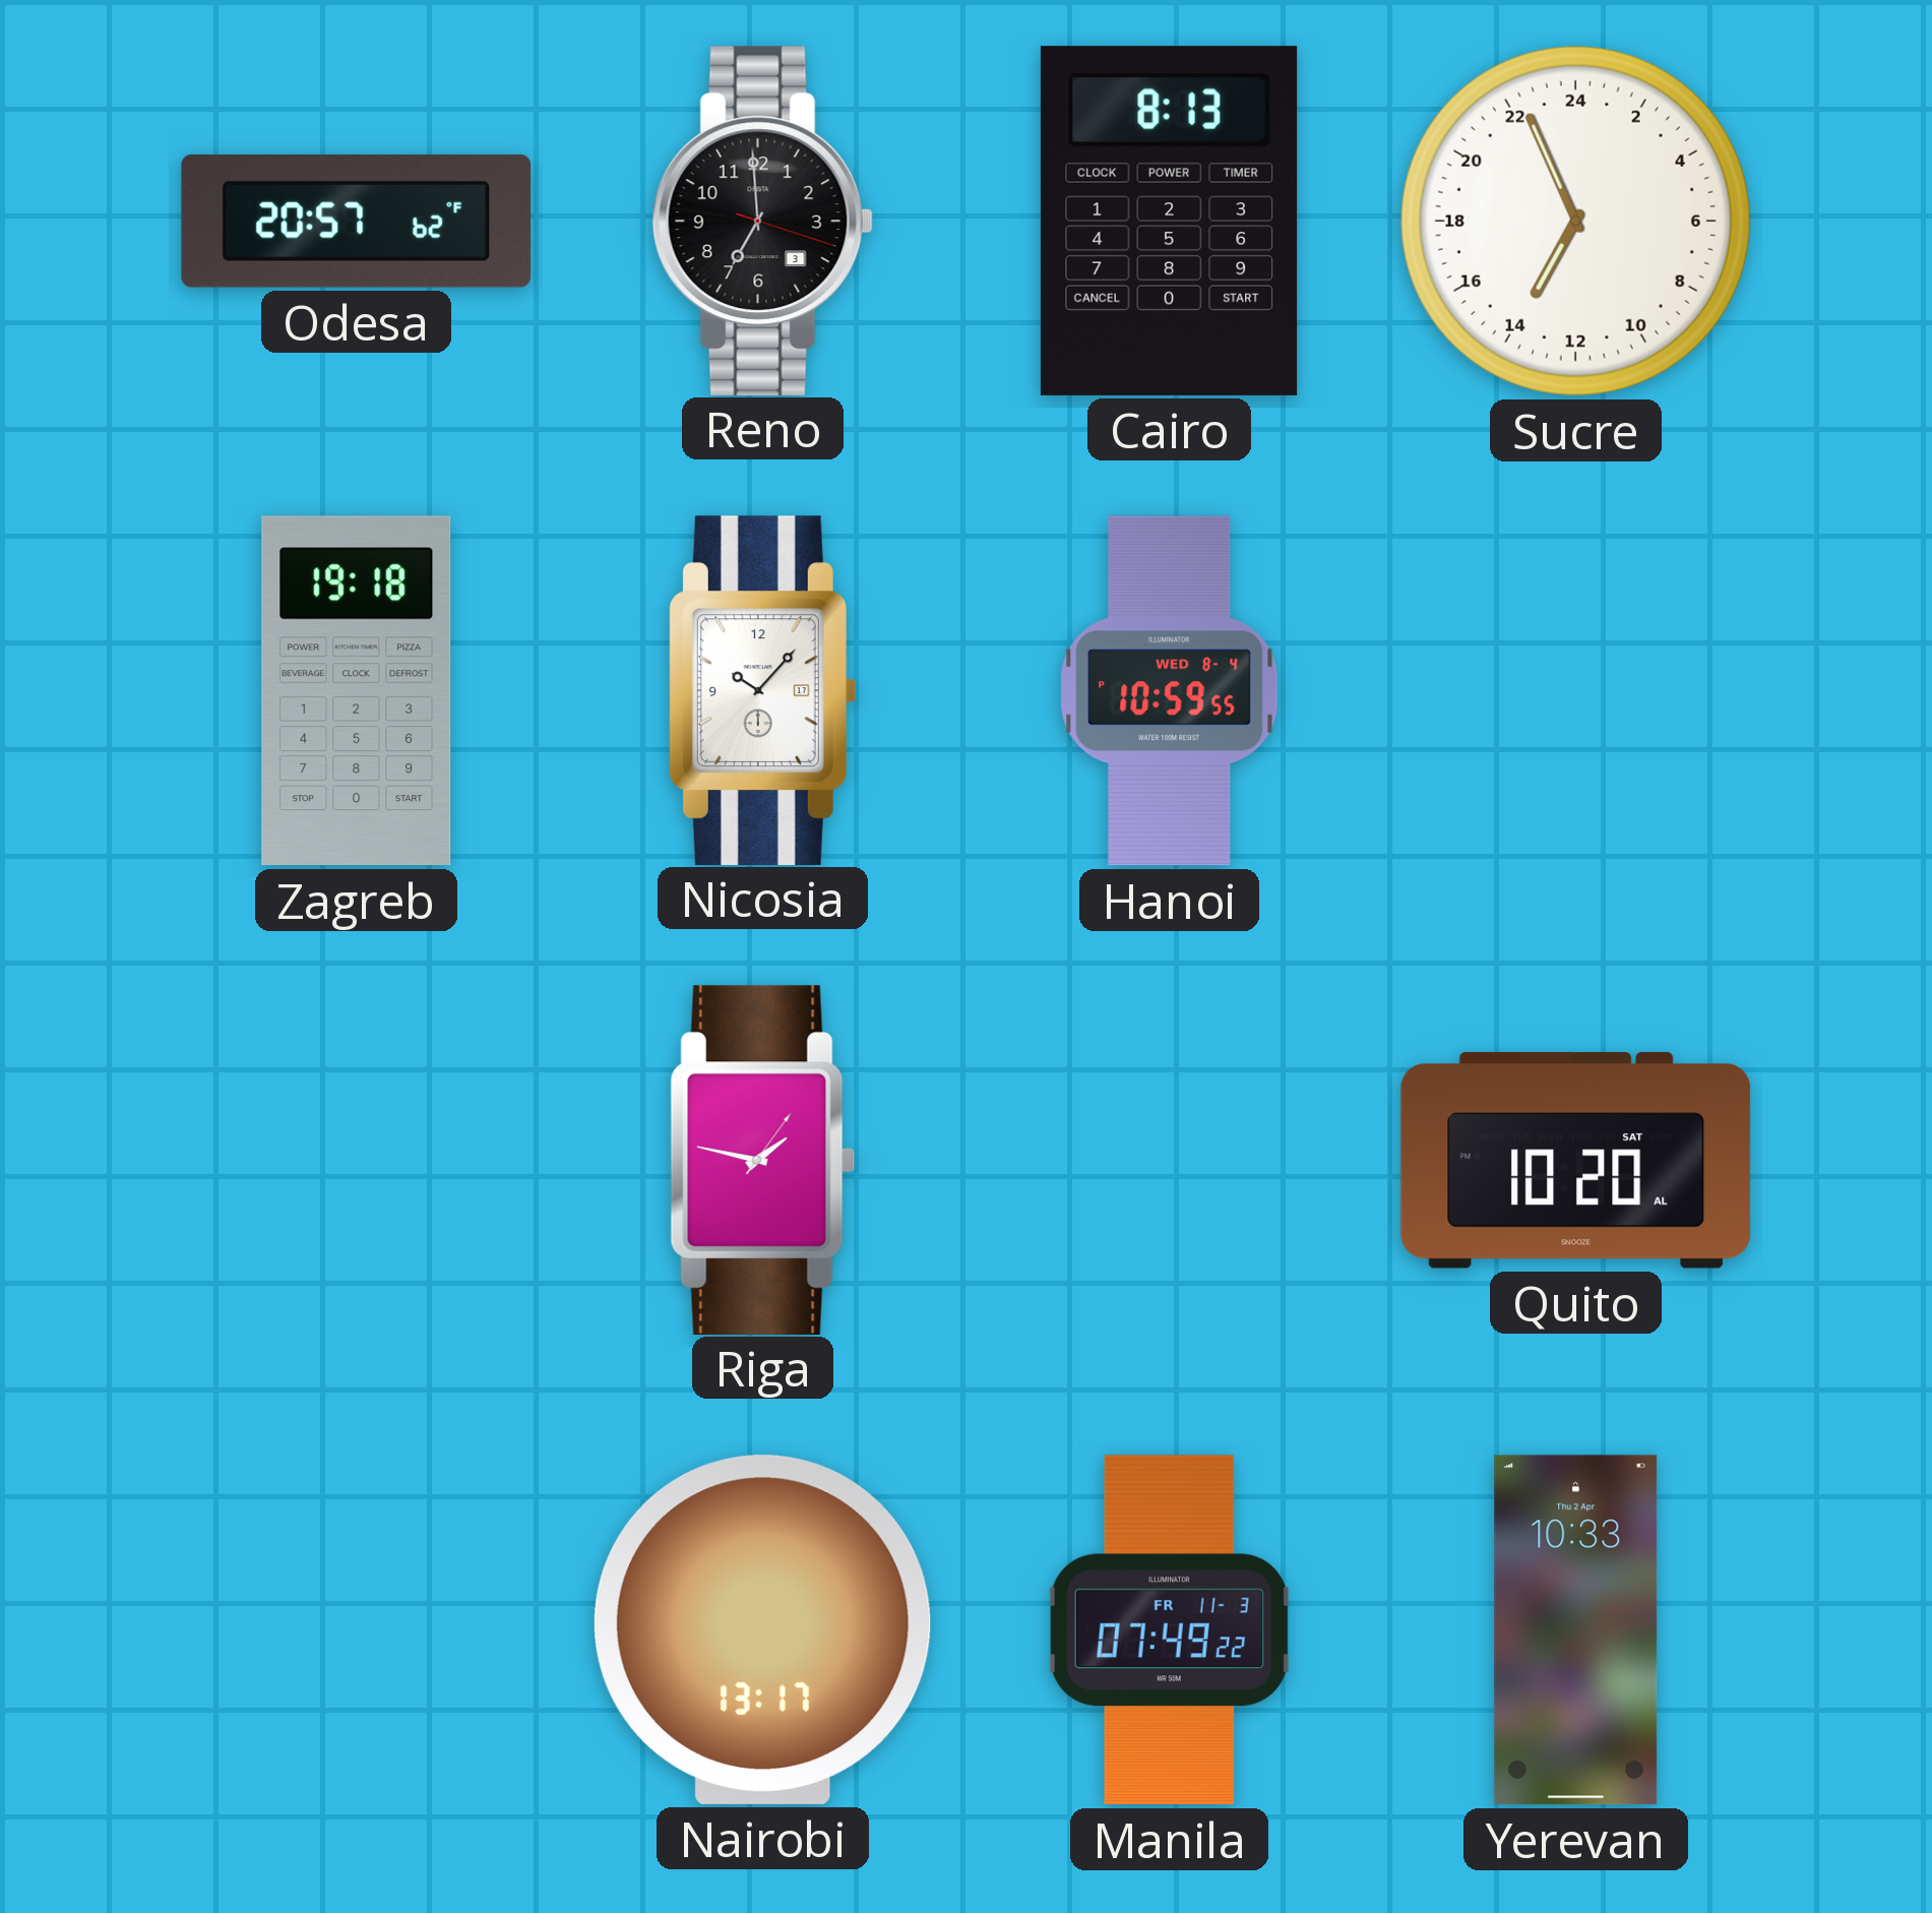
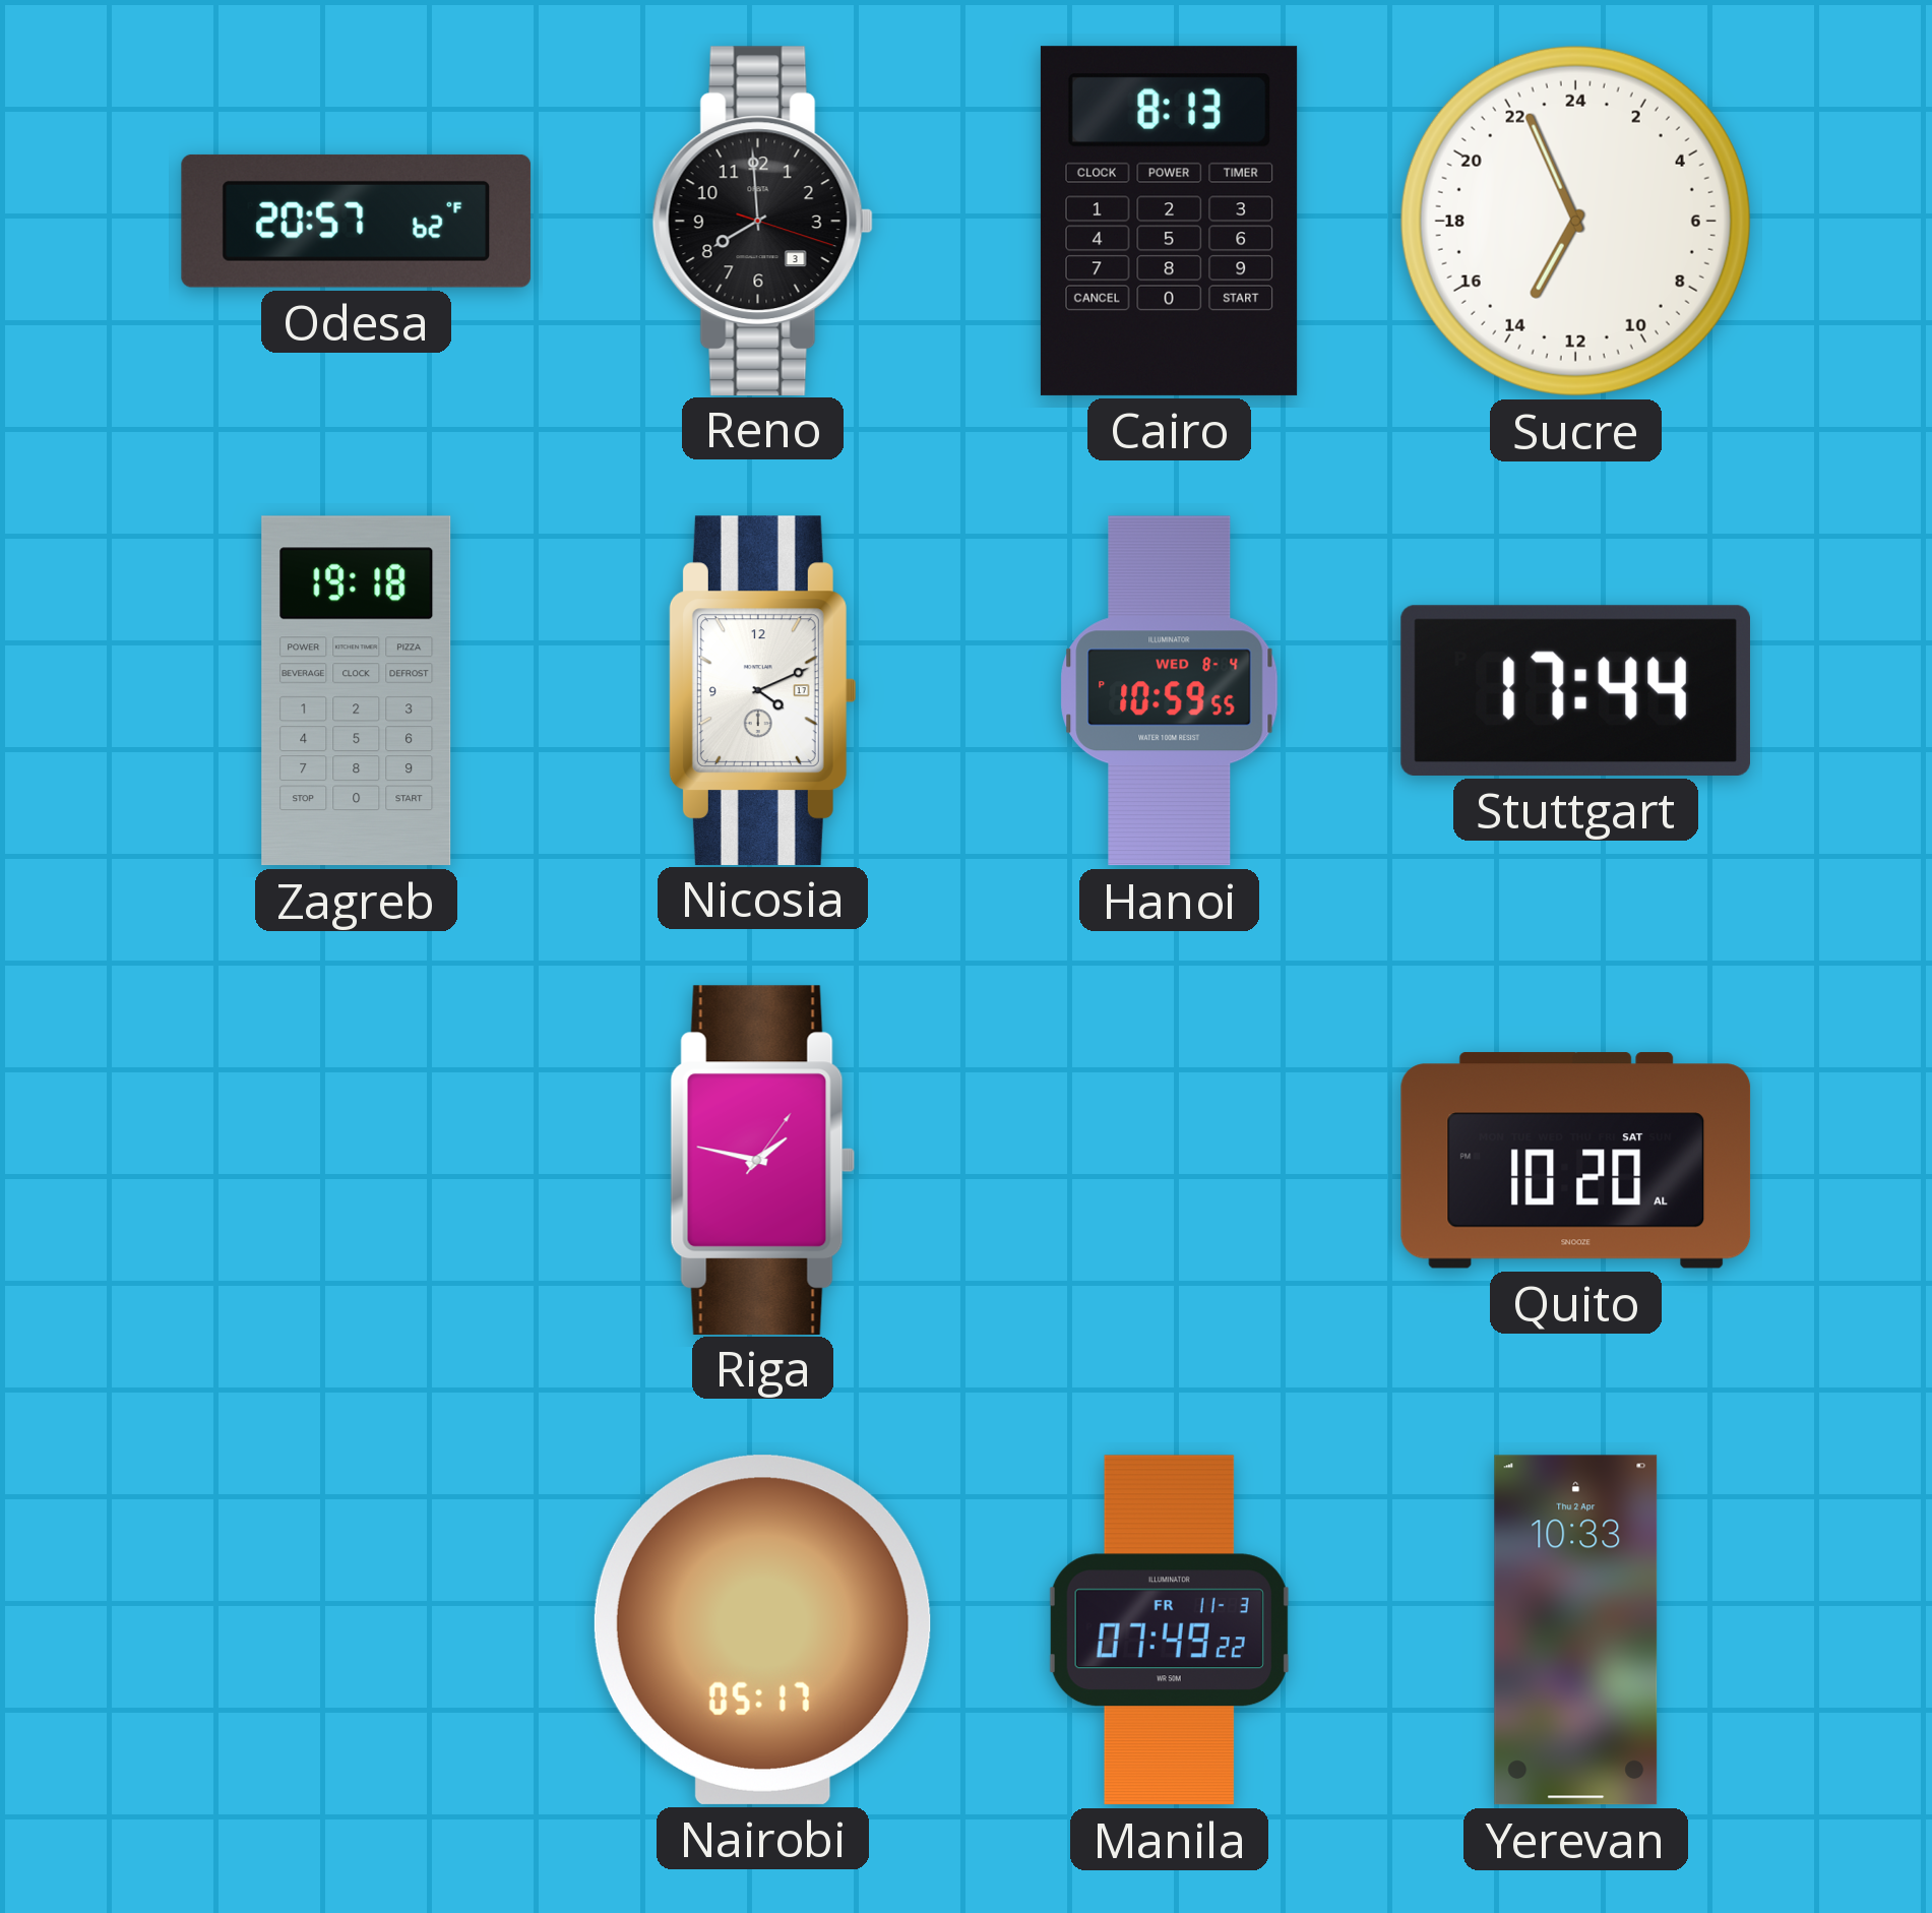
Reno: 6:59 -> 7:59
Nicosia: 10:07 -> 4:11
Stuttgart: none -> 17:44
Nairobi: 13:17 -> 05:17
